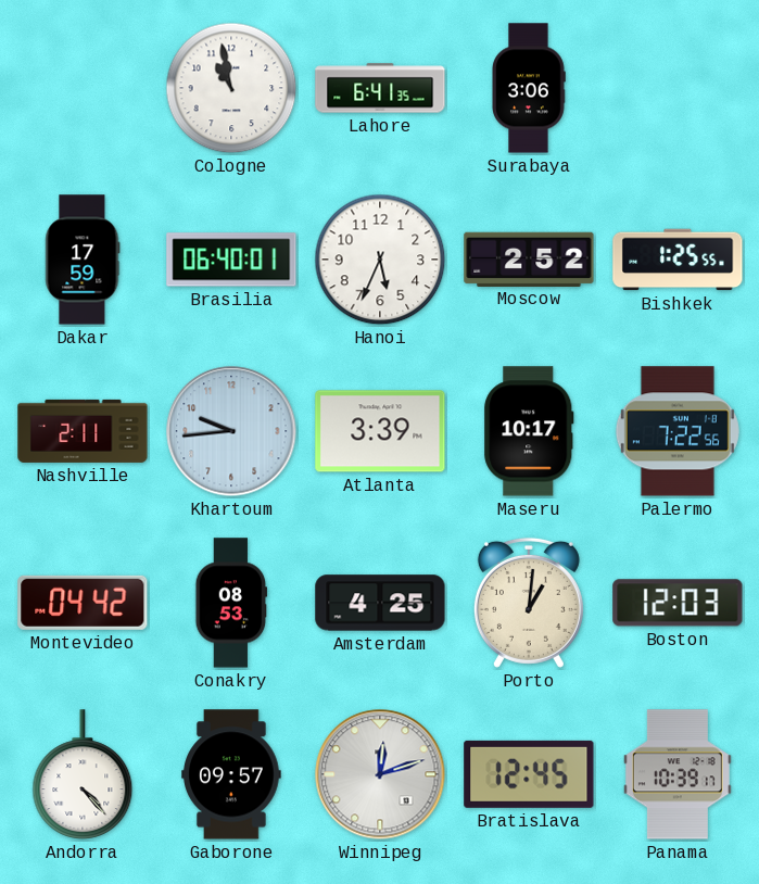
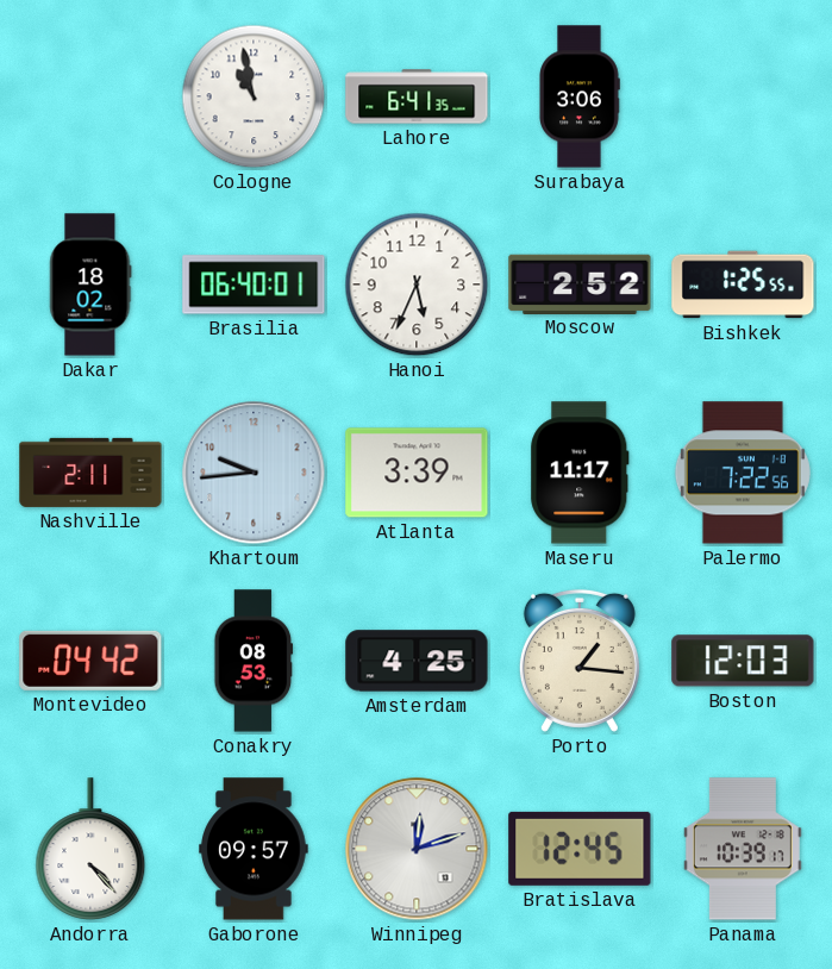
Dakar: 17:59 -> 18:02
Maseru: 10:17 -> 11:17
Porto: 1:01 -> 1:16
